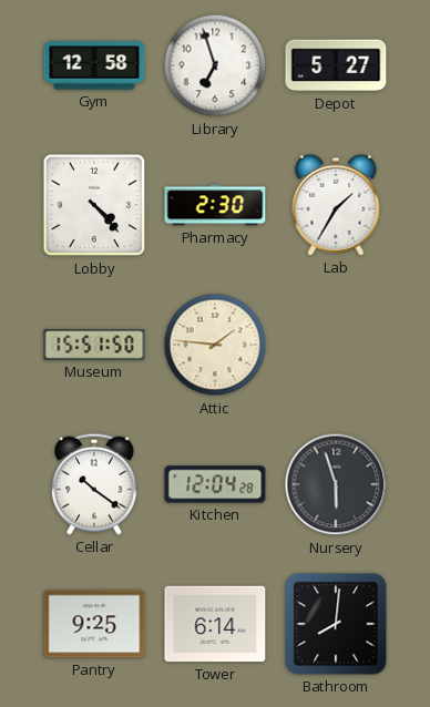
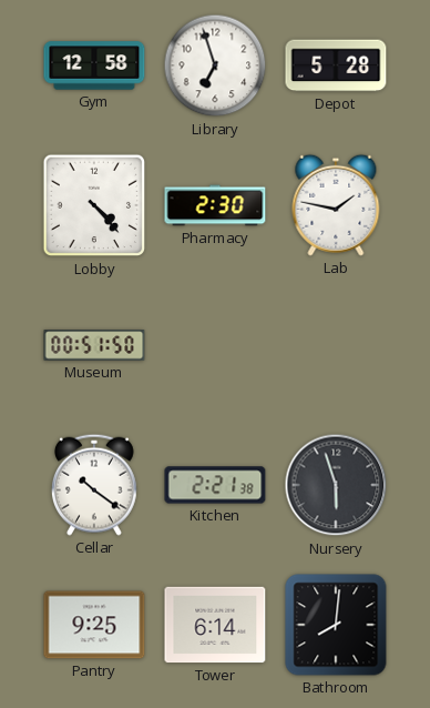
Depot: 5:27 -> 5:28
Lab: 1:35 -> 1:47
Museum: 15:51 -> 00:51
Attic: 1:46 -> none
Kitchen: 12:04 -> 2:21
